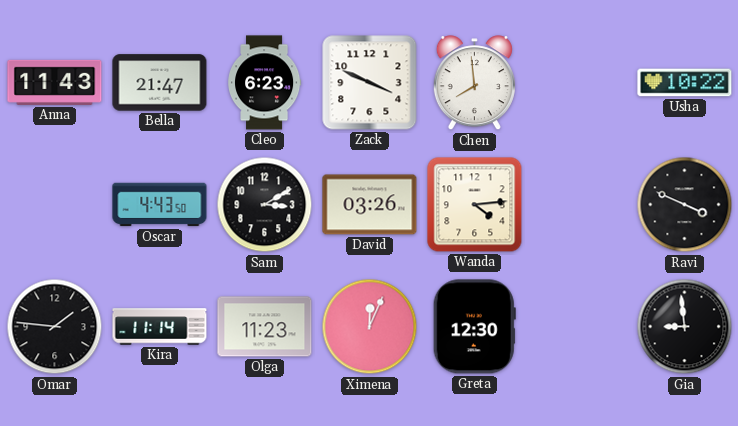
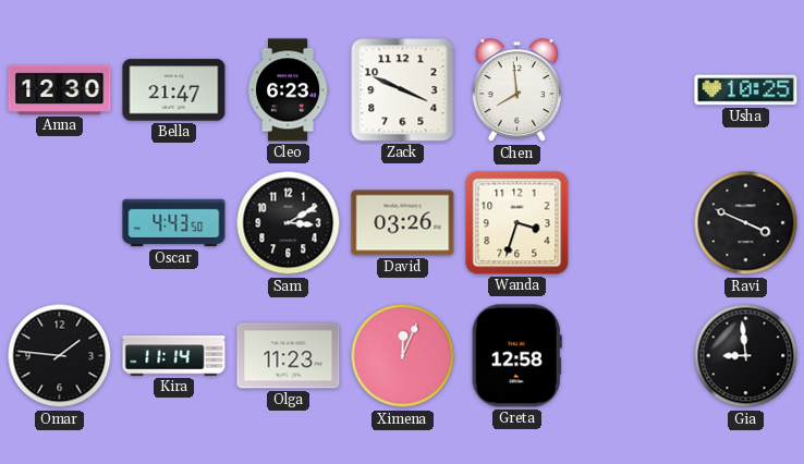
Anna: 11:43 -> 12:30
Usha: 10:22 -> 10:25
Wanda: 4:14 -> 3:33
Greta: 12:30 -> 12:58
